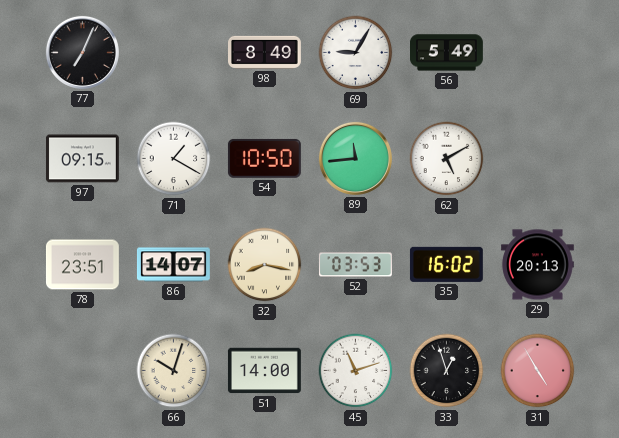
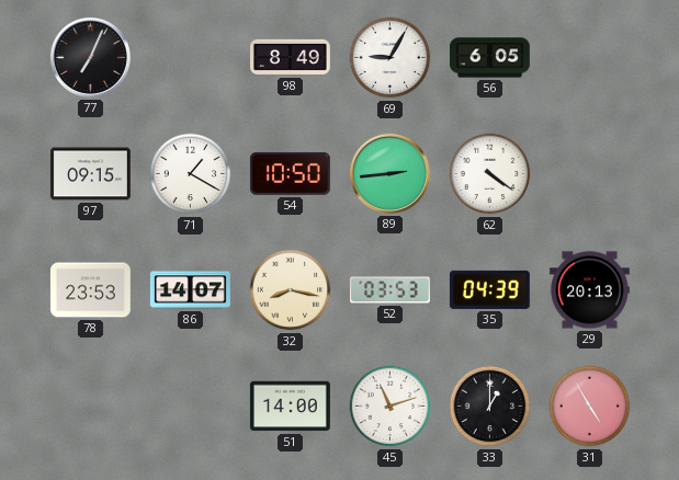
56: 5:49 -> 6:05
89: 11:44 -> 2:44
62: 5:10 -> 4:21
78: 23:51 -> 23:53
35: 16:02 -> 04:39
66: 10:03 -> none
33: 12:57 -> 1:00
